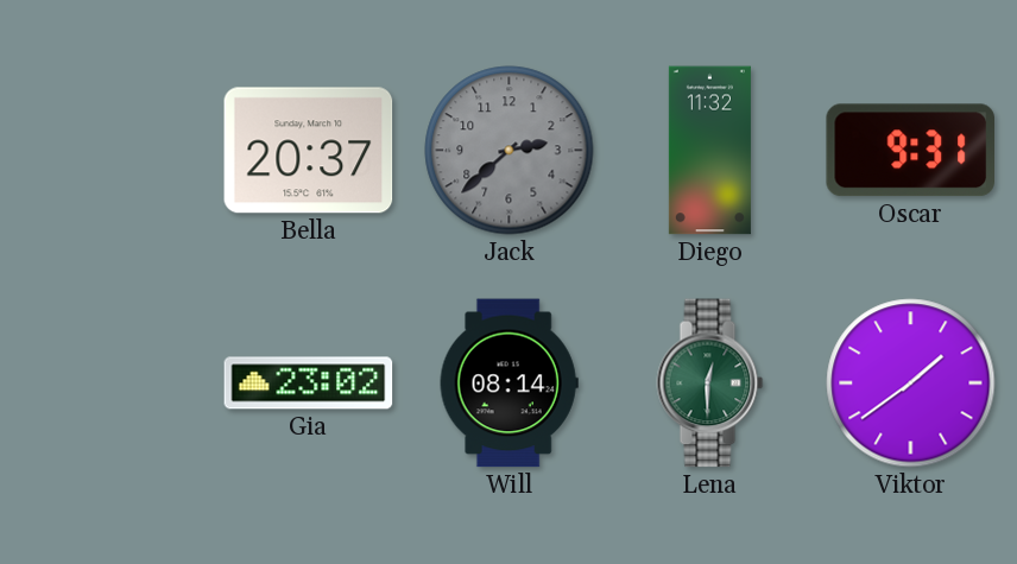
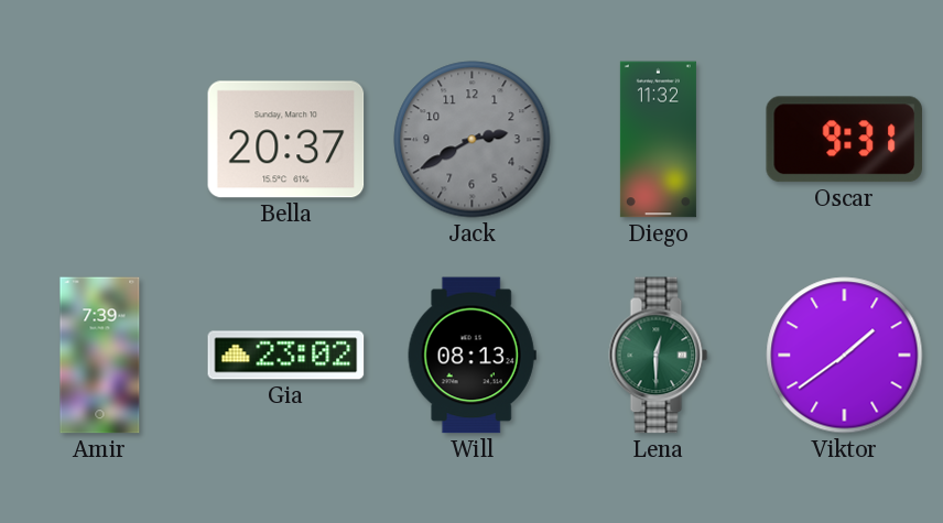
Jack: 2:38 -> 2:40
Amir: none -> 7:39
Will: 08:14 -> 08:13
